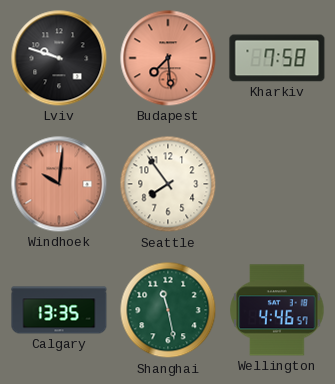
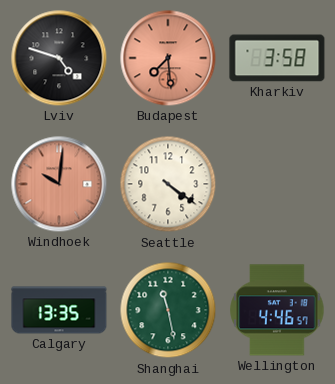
Lviv: 9:48 -> 4:48
Kharkiv: 7:58 -> 3:58
Seattle: 7:54 -> 4:21
